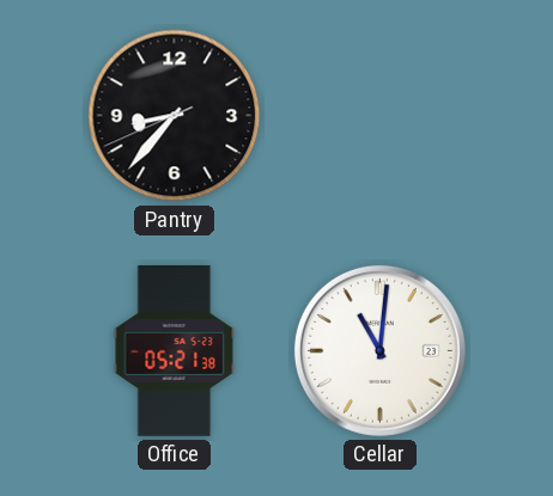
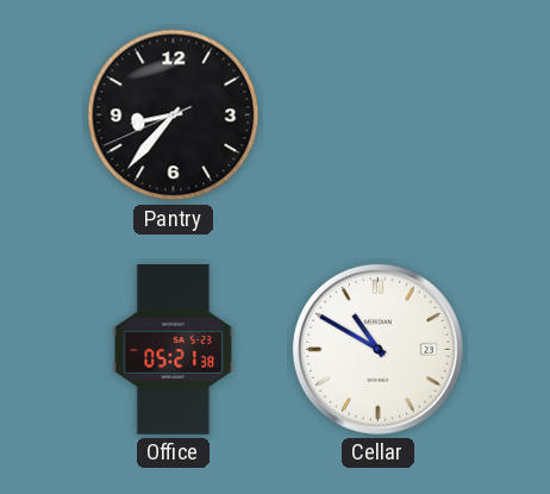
Cellar: 11:01 -> 10:50
